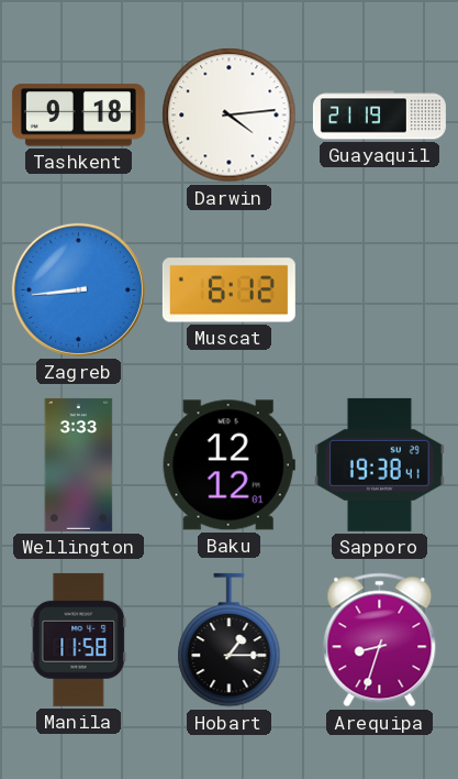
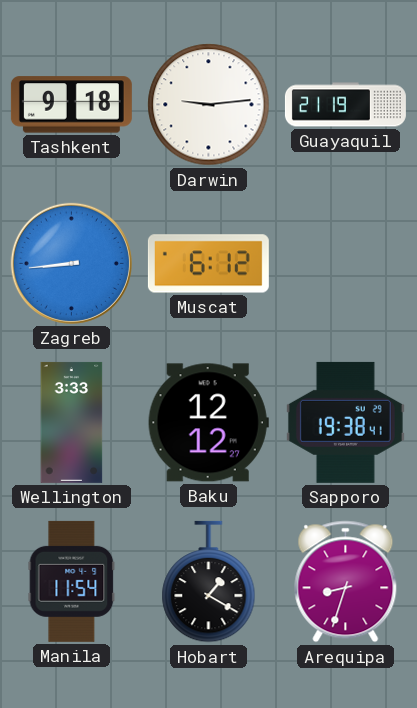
Darwin: 4:14 -> 9:14
Baku: 12:12:01 -> 12:12:27
Manila: 11:58 -> 11:54
Hobart: 1:15 -> 1:20
